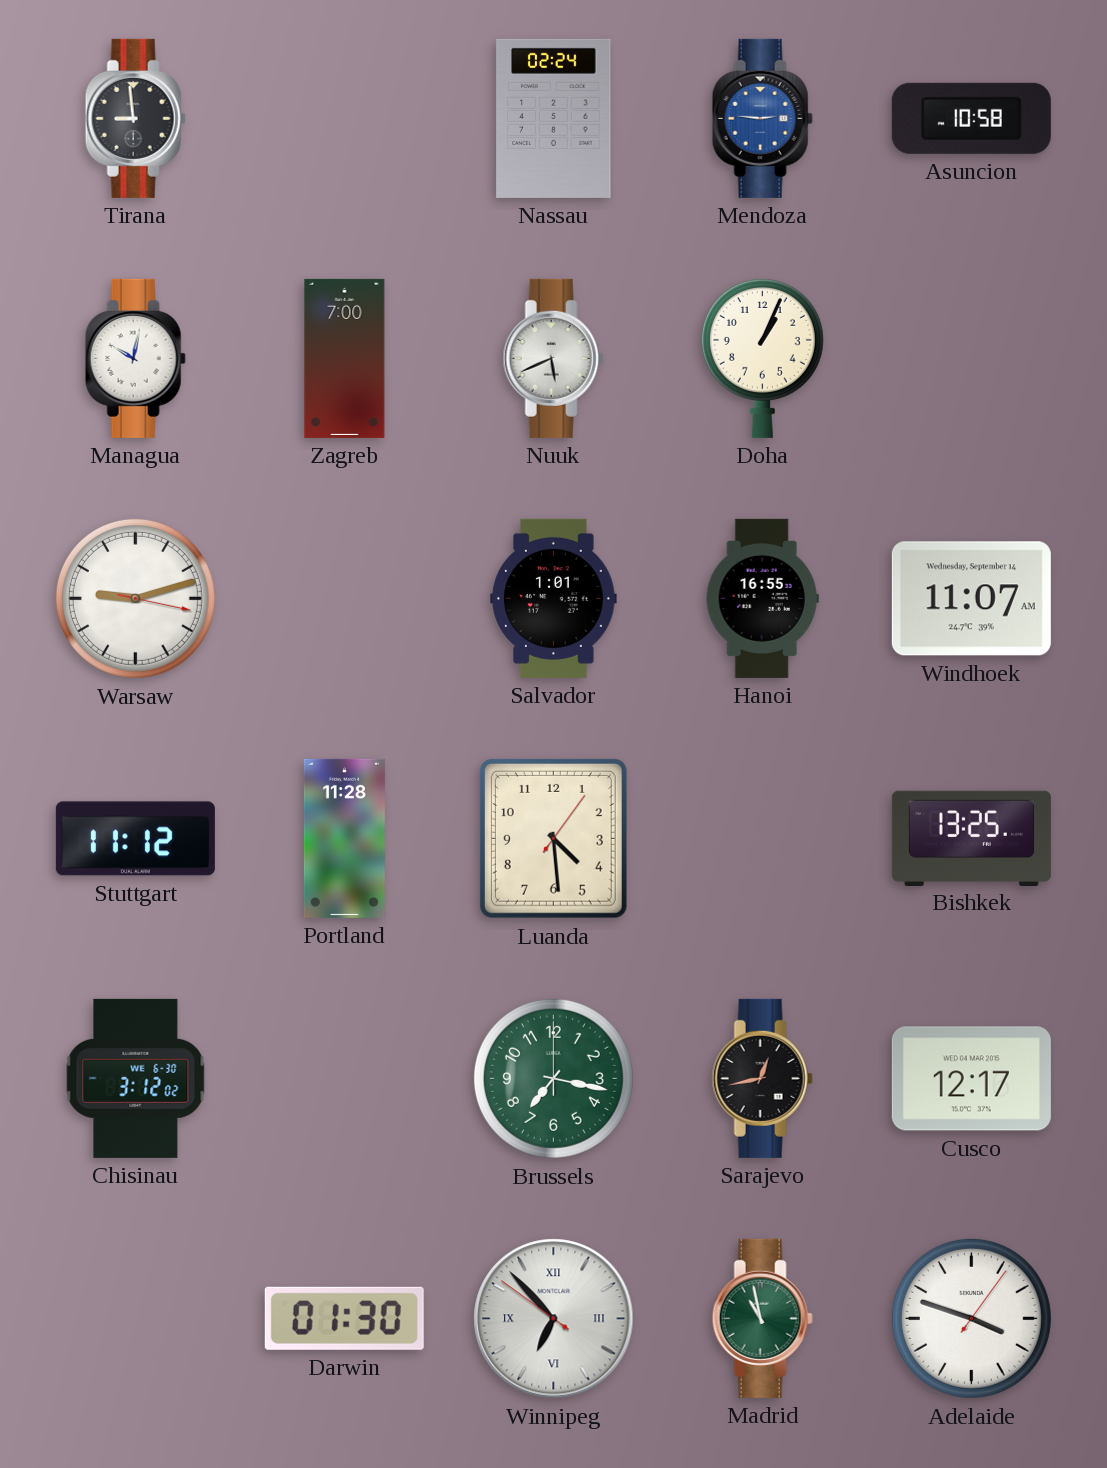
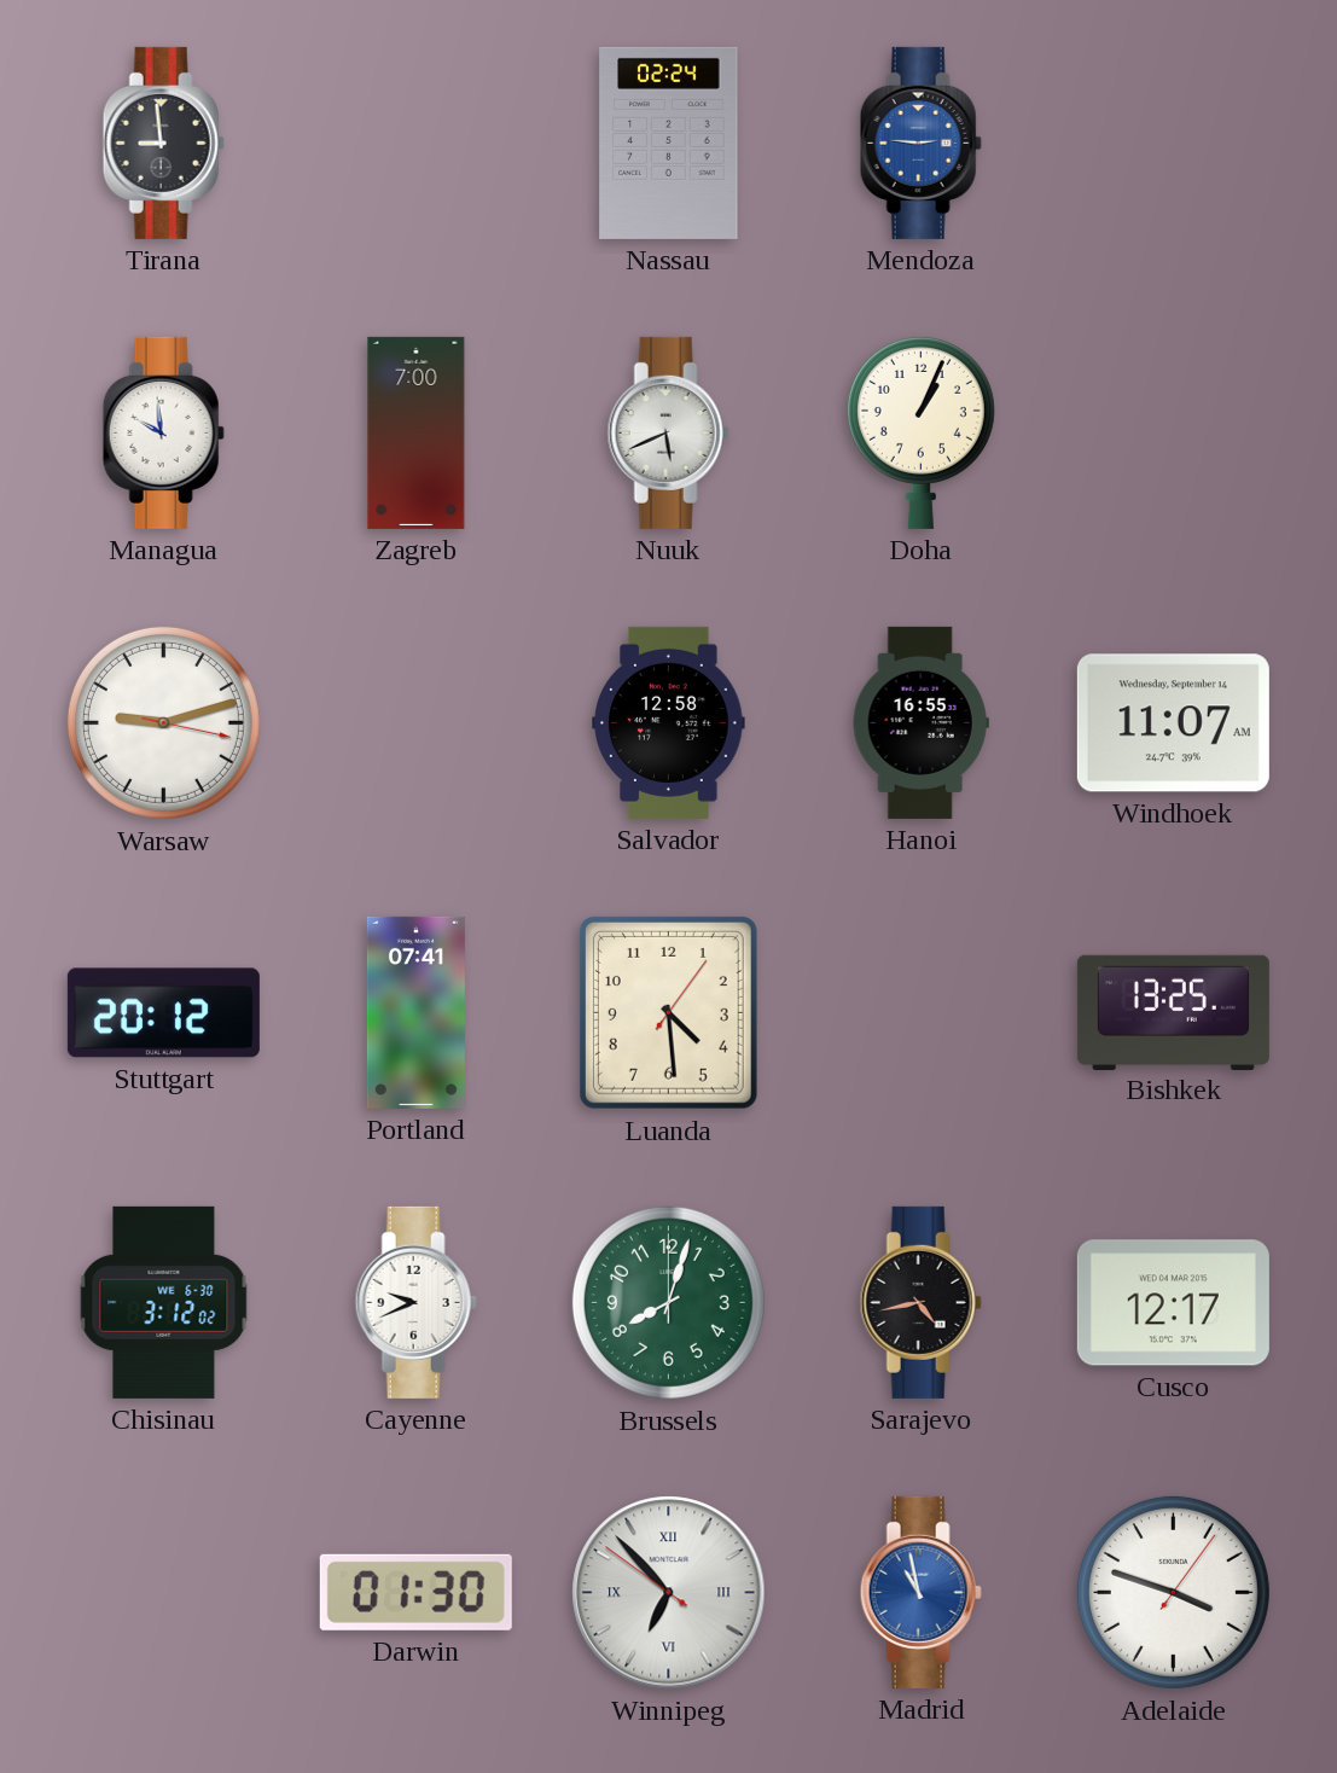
Asuncion: 10:58 -> none
Managua: 10:02 -> 9:59
Salvador: 1:01 -> 12:58
Stuttgart: 11:12 -> 20:12
Portland: 11:28 -> 07:41
Cayenne: none -> 9:41
Brussels: 7:17 -> 8:03
Sarajevo: 12:43 -> 4:43
Madrid dial: green -> blue
